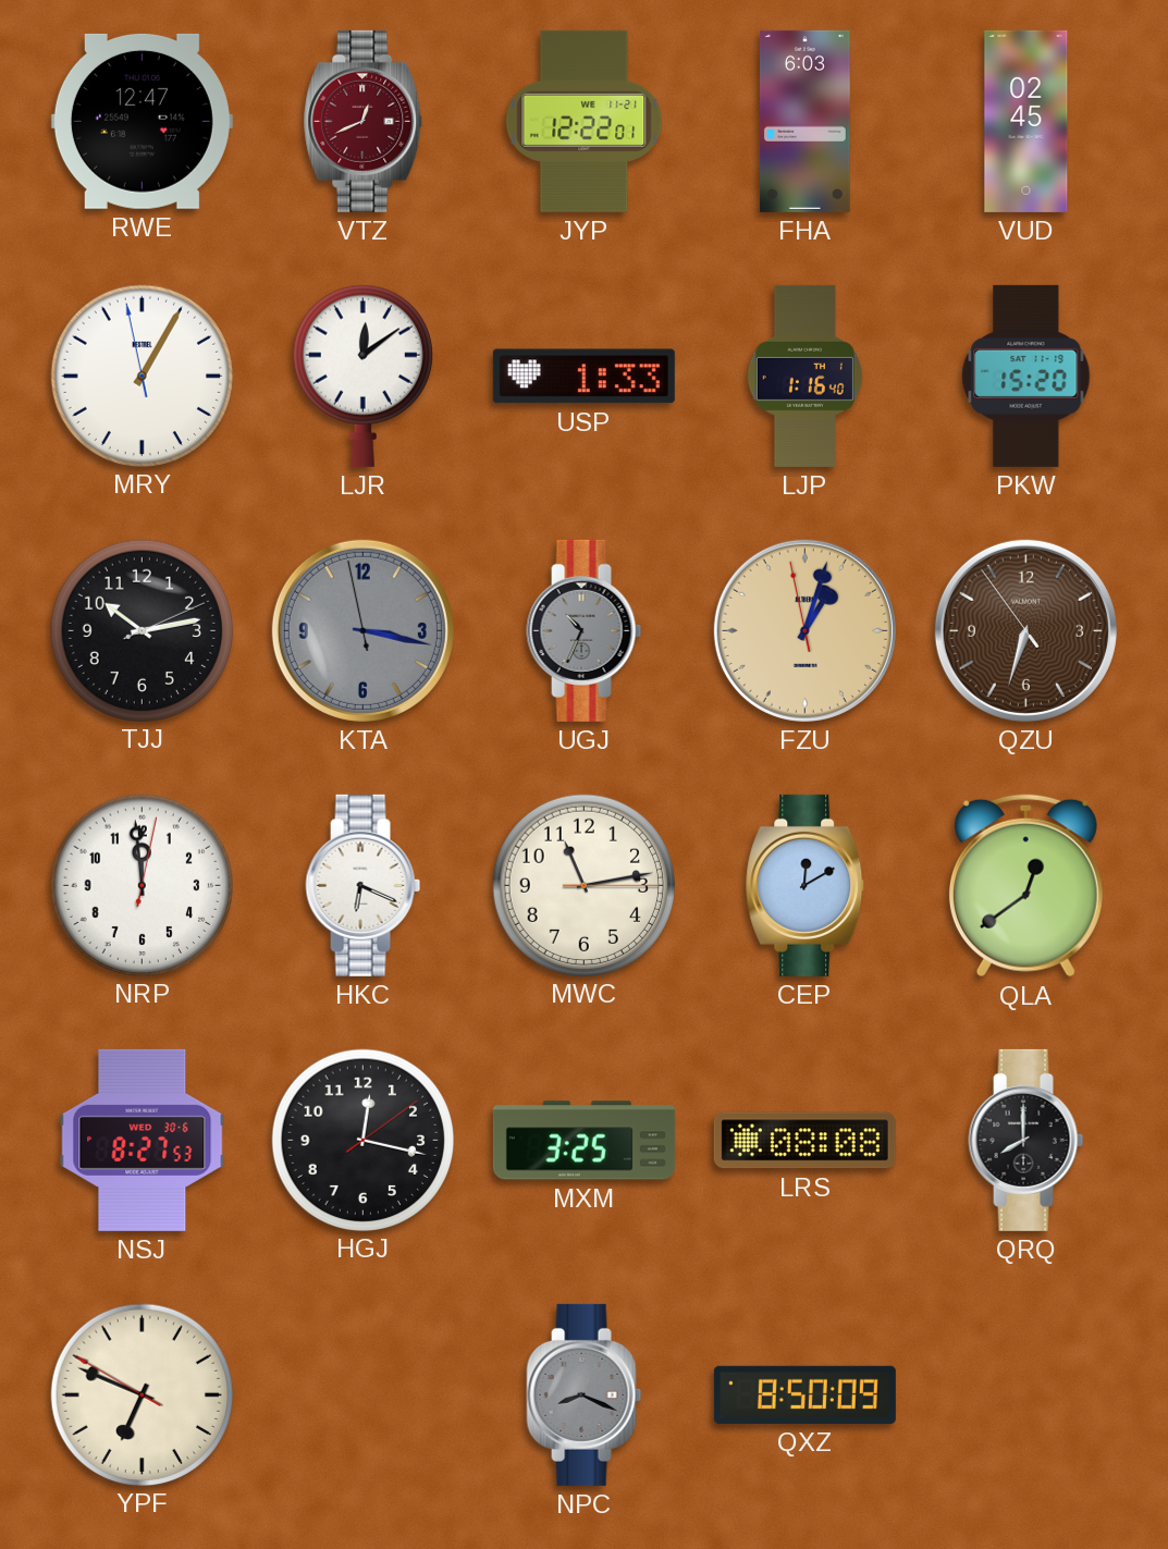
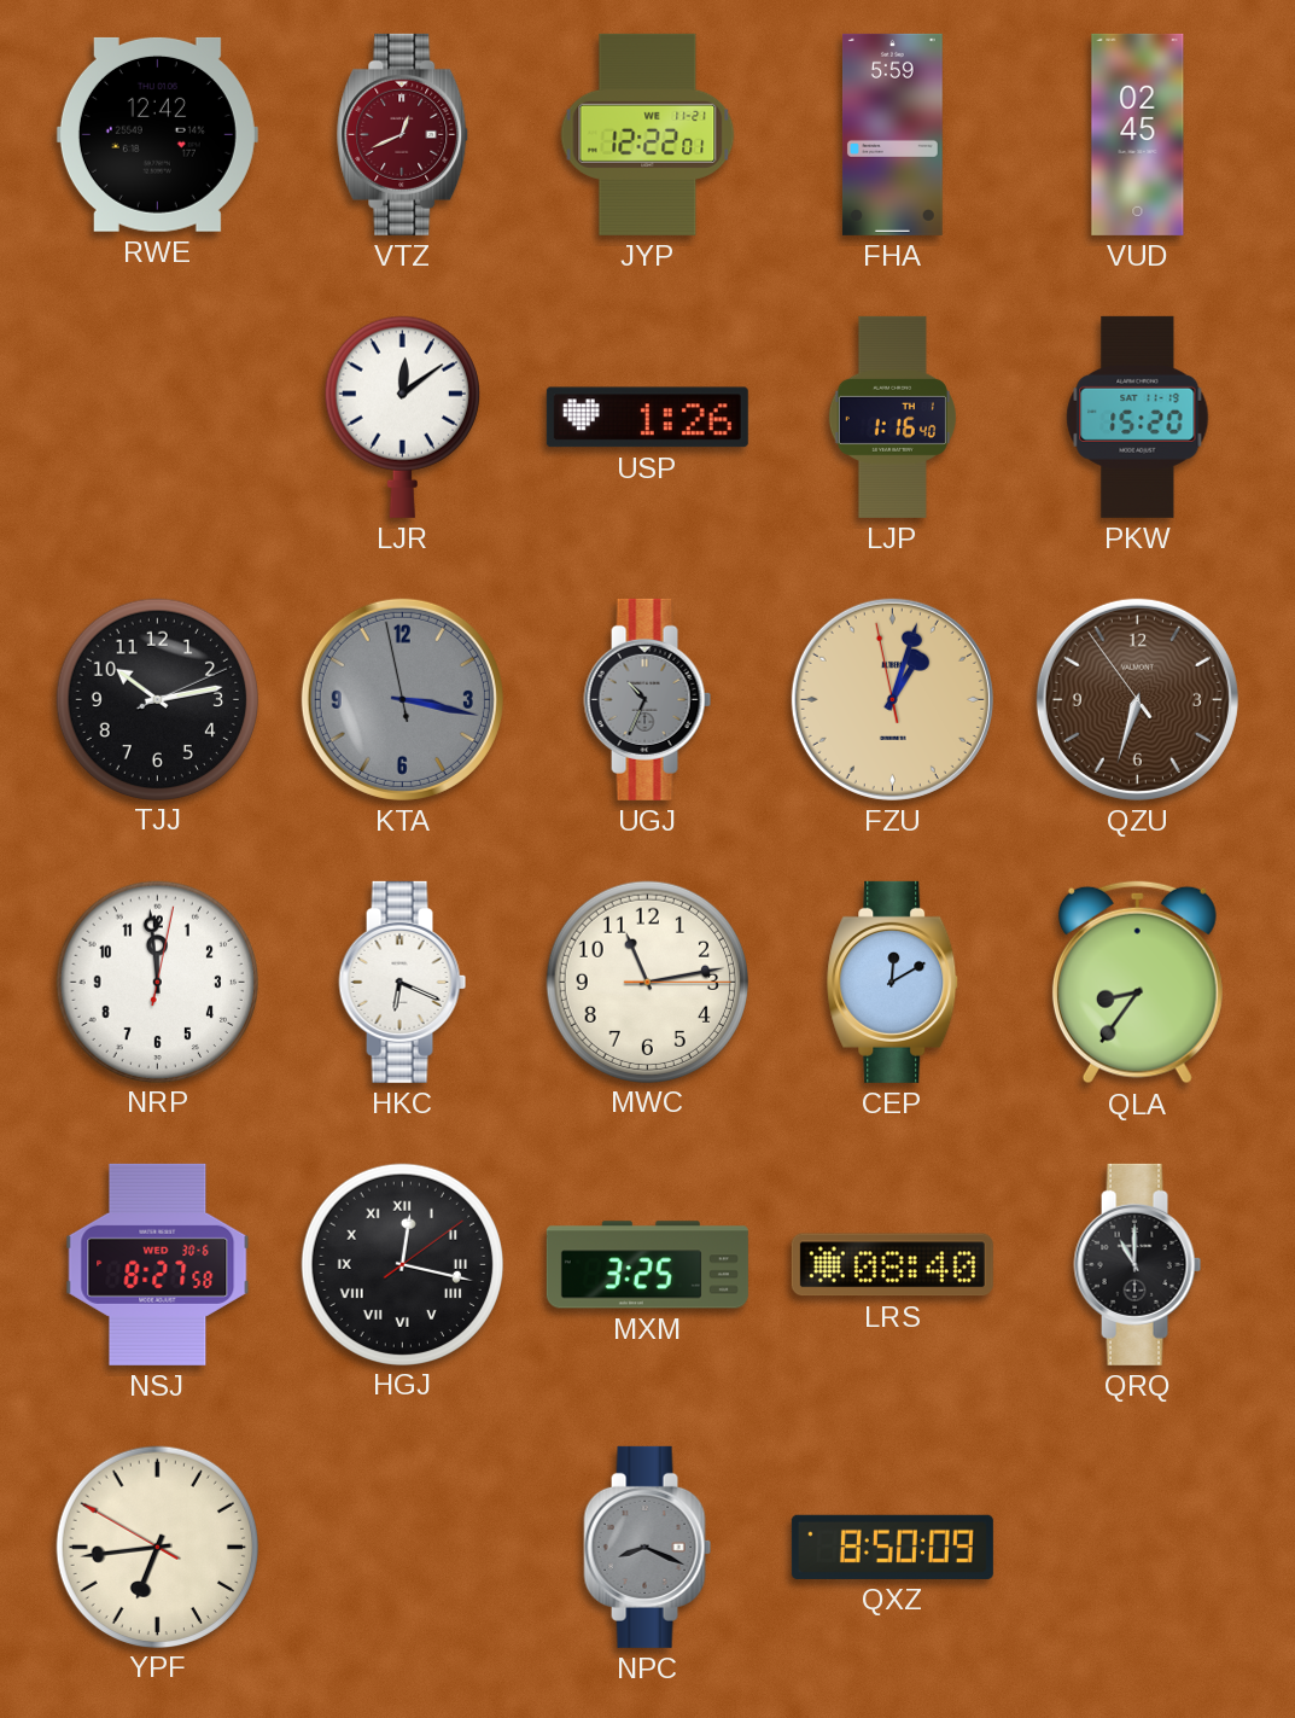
RWE: 12:47 -> 12:42
FHA: 6:03 -> 5:59
MRY: 1:04 -> none
USP: 1:33 -> 1:26
QLA: 12:39 -> 8:36
NSJ: 8:27:53 -> 8:27:58
HGJ numerals: Arabic -> Roman
LRS: 08:08 -> 08:40
QRQ: 8:00 -> 11:00
YPF: 6:48 -> 6:43
